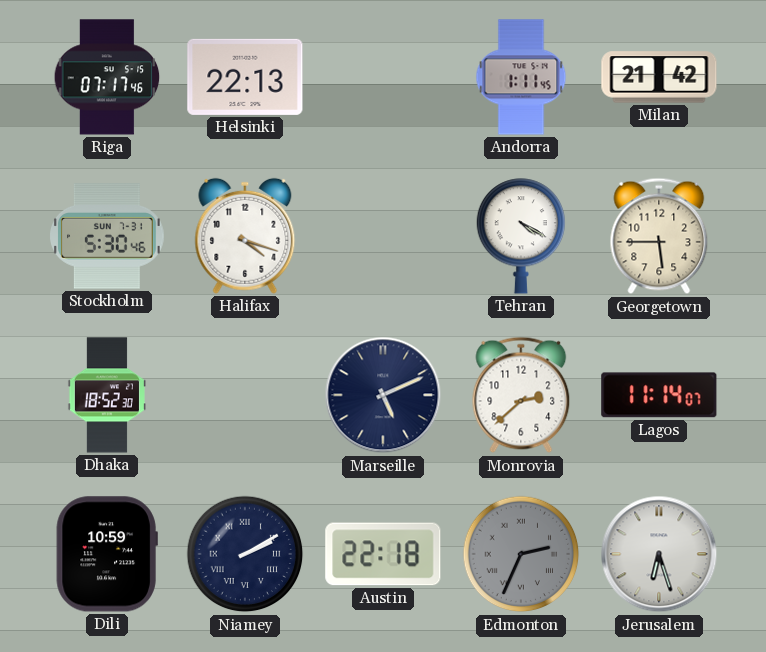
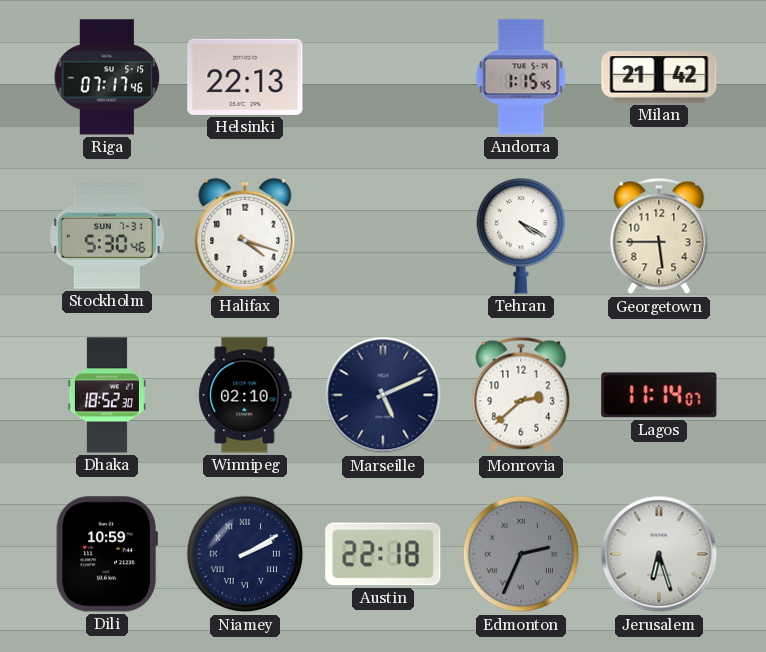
Andorra: 1:11 -> 1:15
Winnipeg: none -> 02:10
